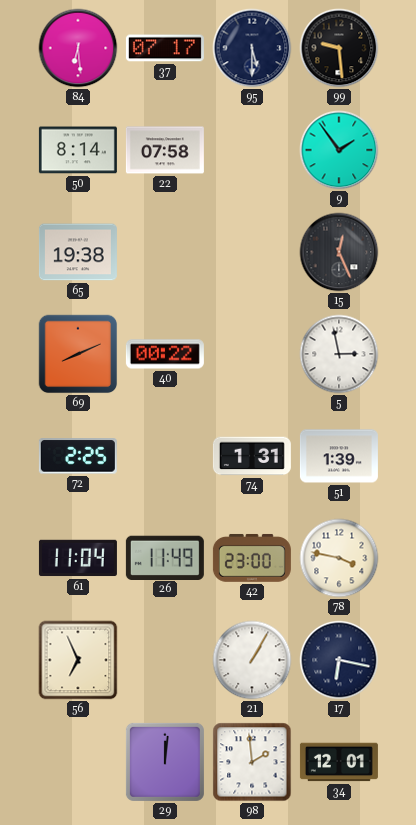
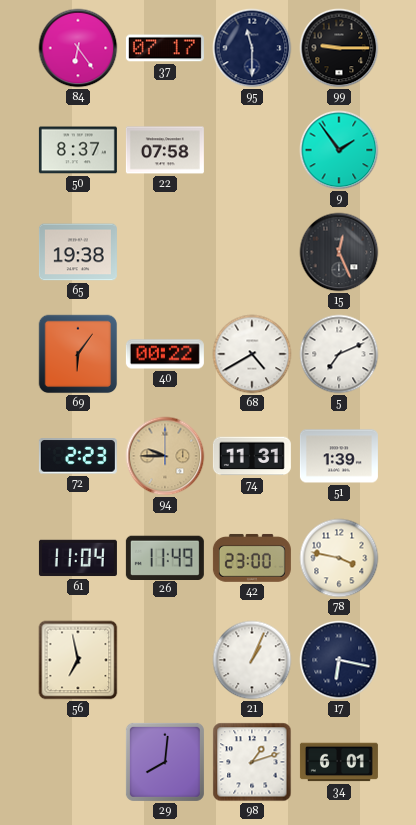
84: 6:29 -> 6:24
95: 5:30 -> 11:30
99: 9:29 -> 9:15
50: 8:14 -> 8:37
69: 8:11 -> 6:06
68: none -> 4:40
5: 2:58 -> 7:11
72: 2:25 -> 2:23
94: none -> 9:45
74: 1:31 -> 11:31
56: 6:56 -> 6:58
21: 1:05 -> 1:04
29: 12:01 -> 8:01
98: 1:59 -> 1:12
34: 12:01 -> 6:01
